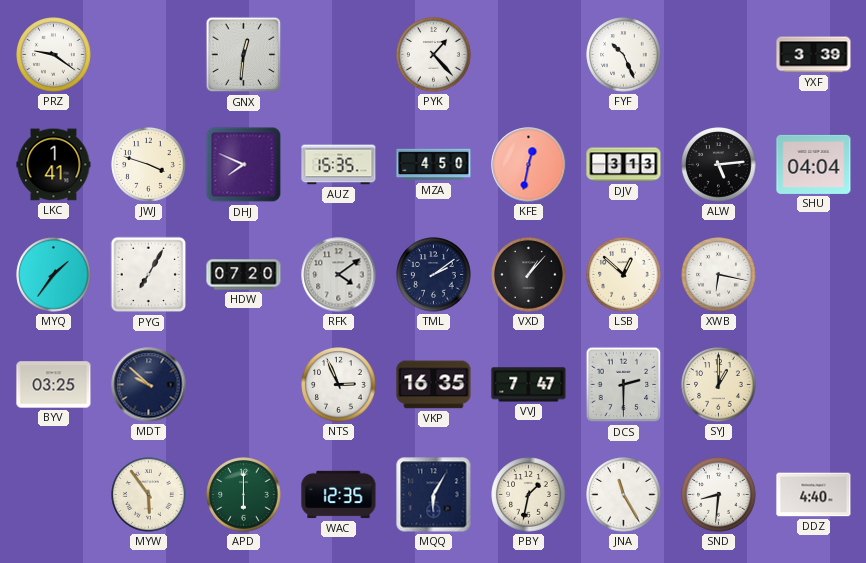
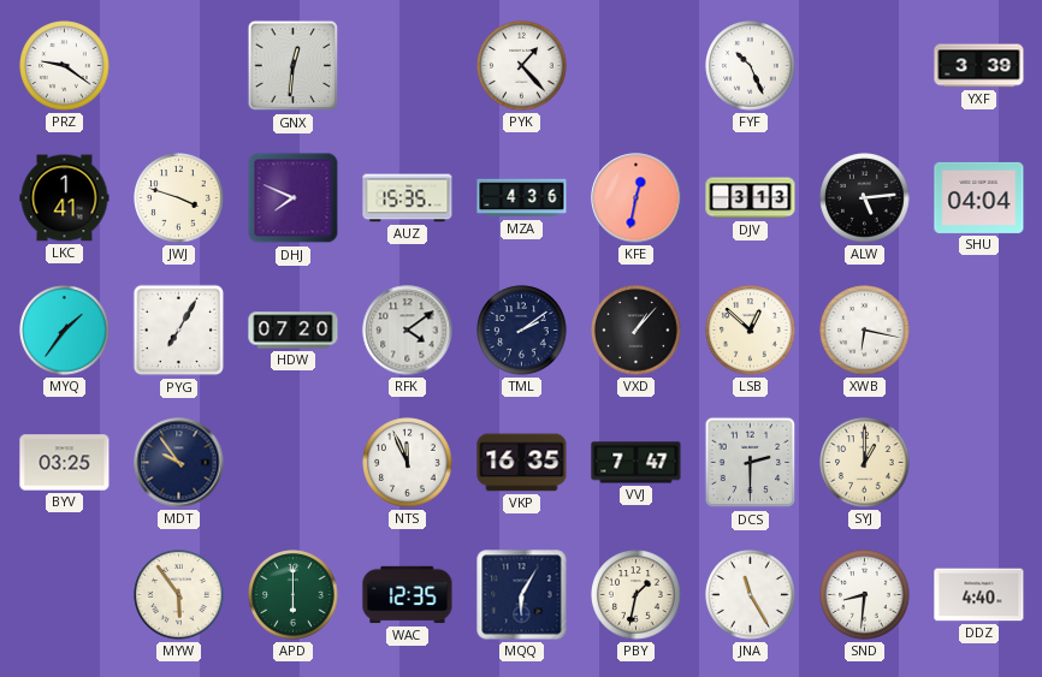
MZA: 4:50 -> 4:36
MDT: 9:52 -> 9:54
NTS: 2:56 -> 11:56
